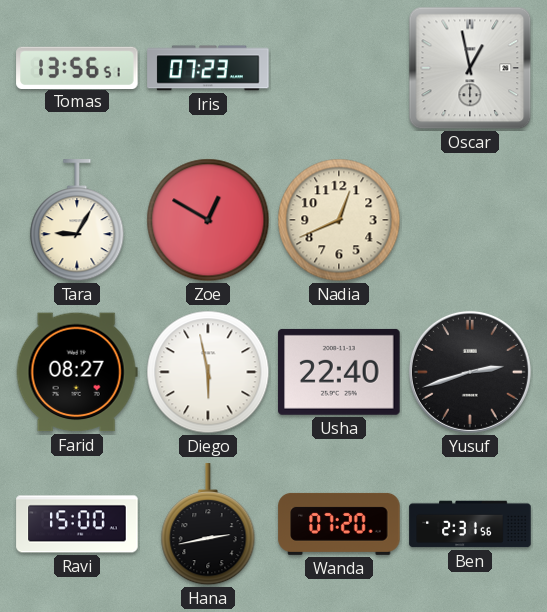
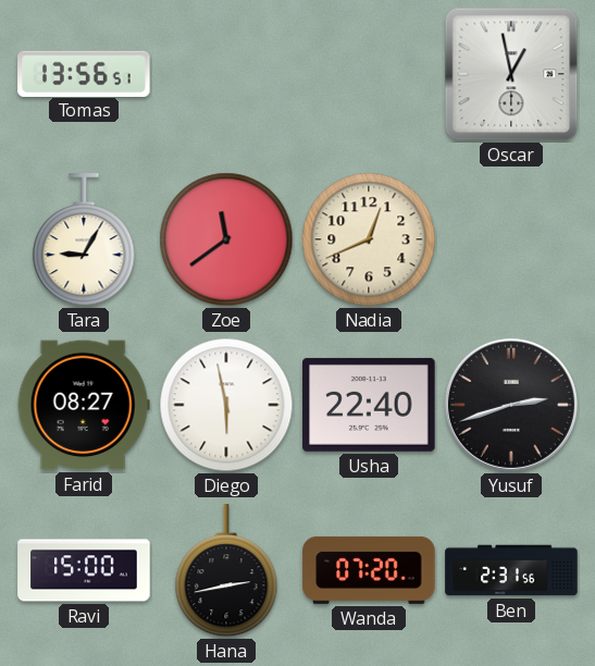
Iris: 07:23 -> none
Zoe: 12:50 -> 11:39
